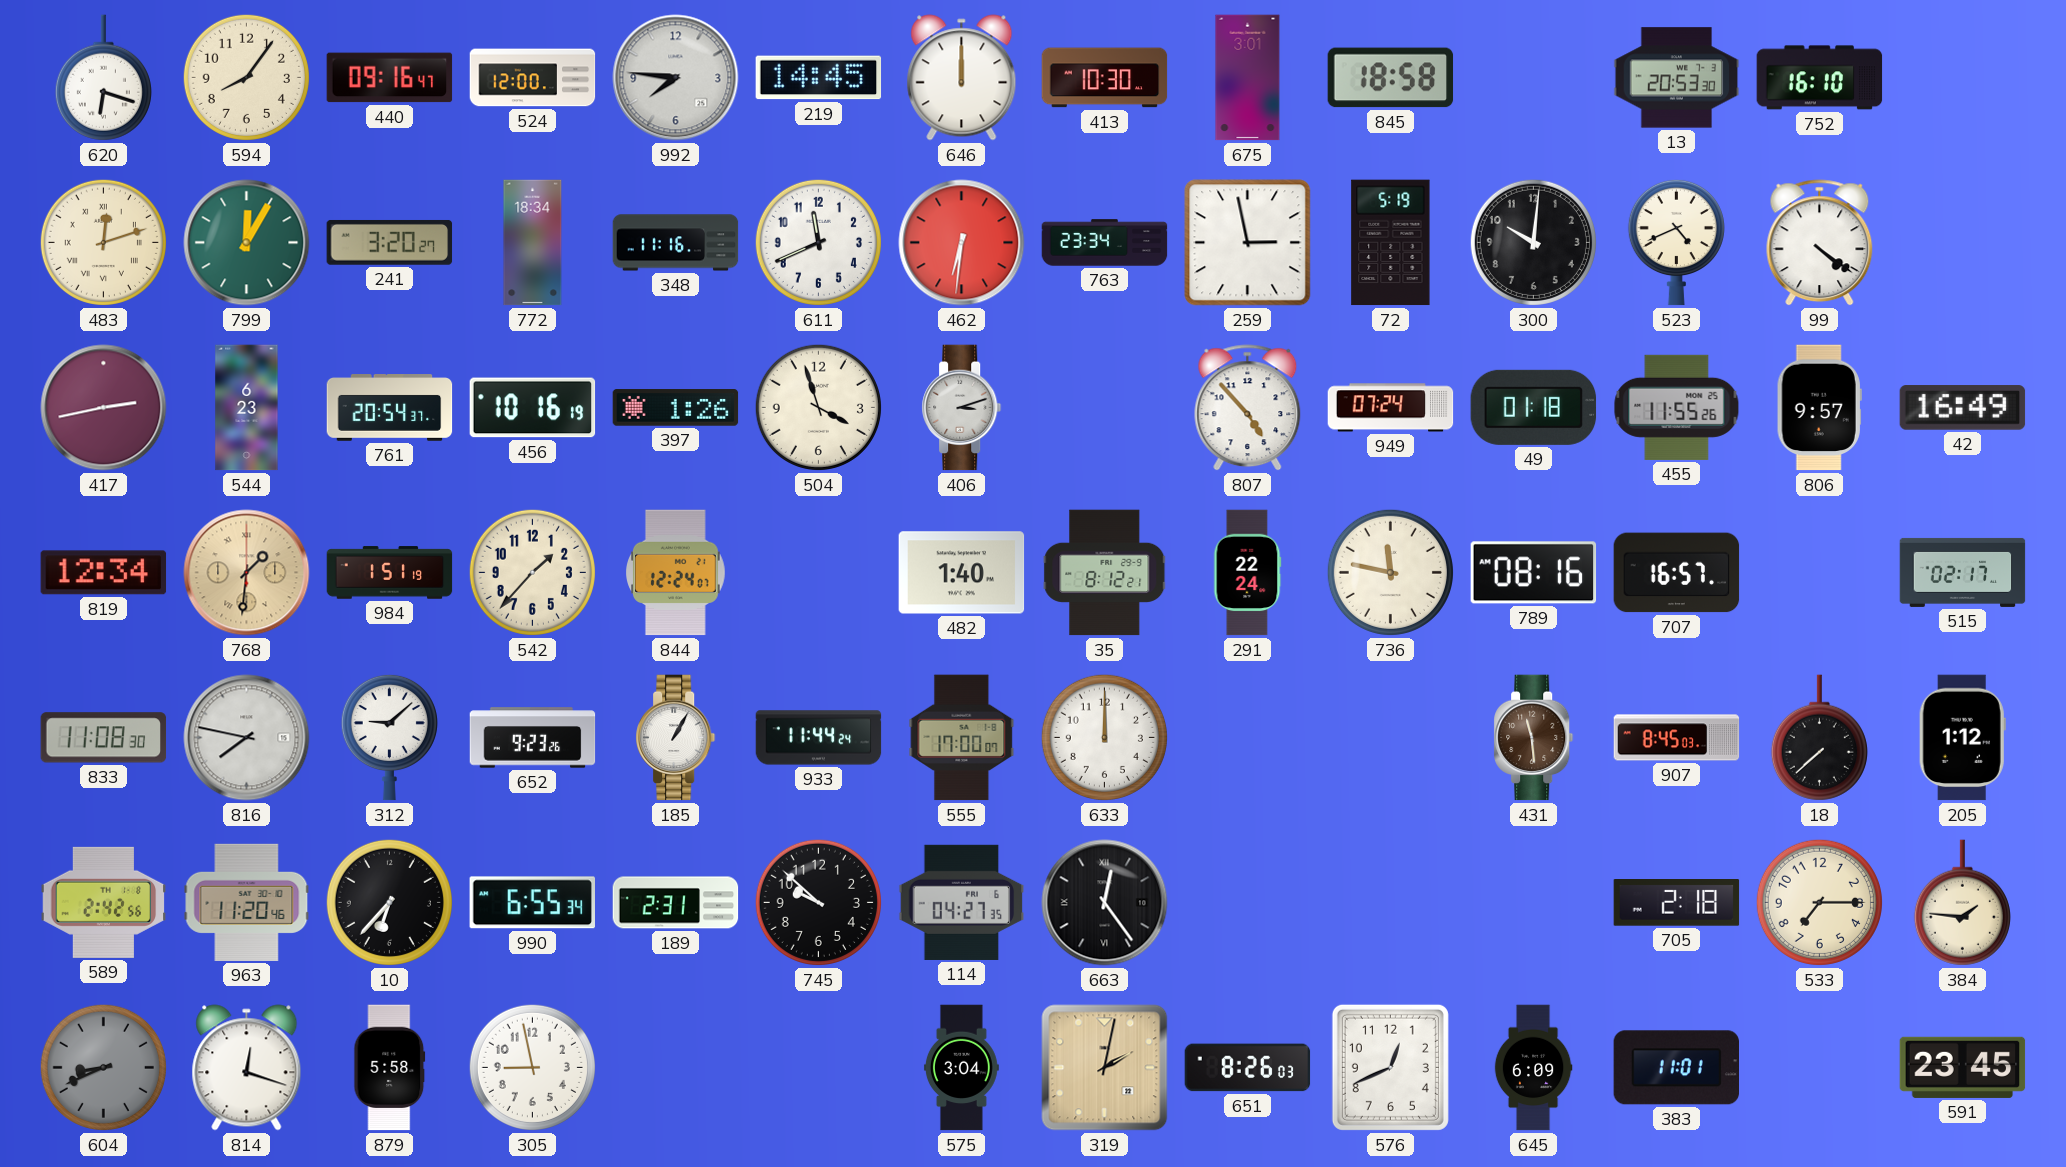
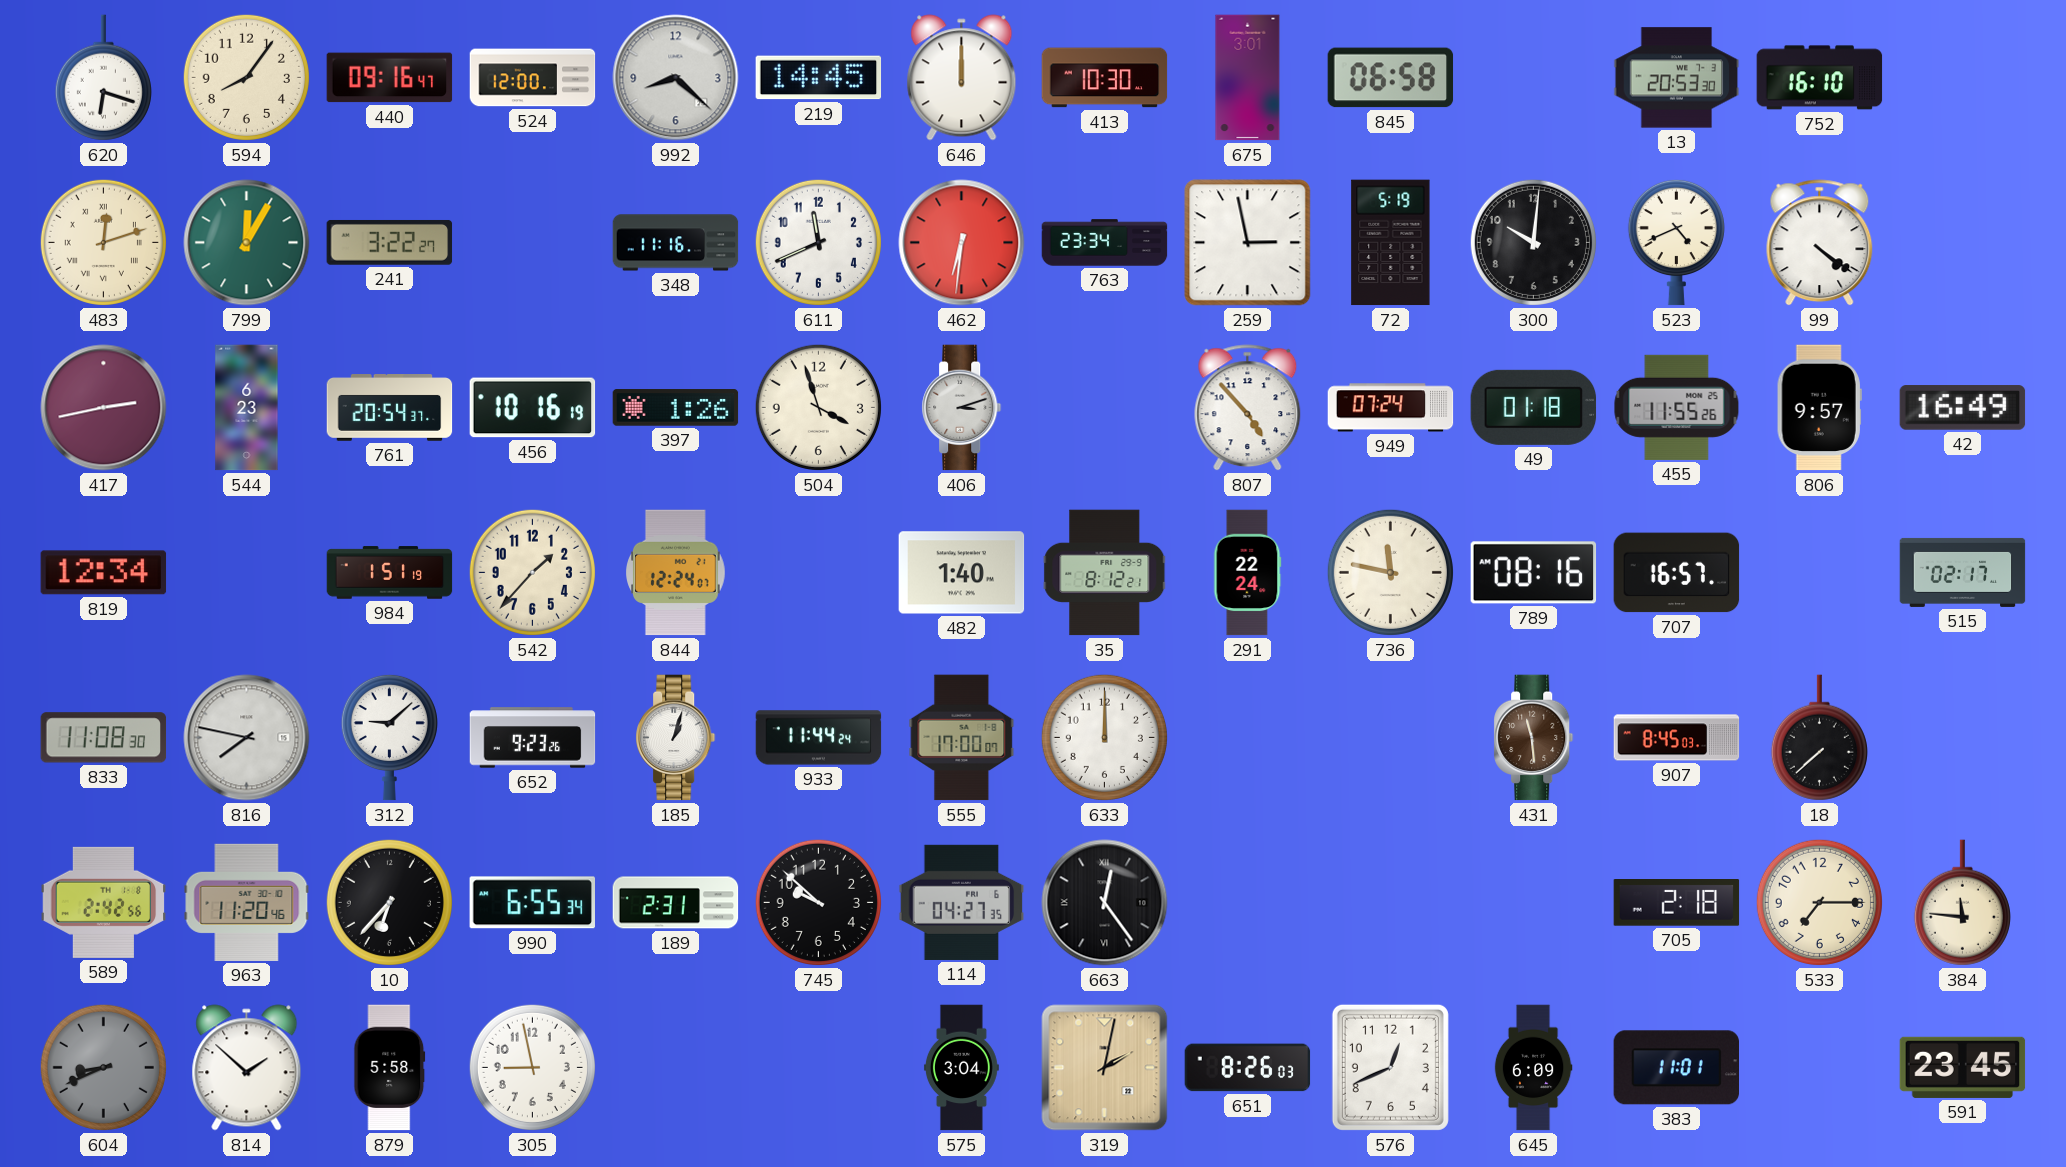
992: 7:46 -> 8:22
845: 18:58 -> 06:58
241: 3:20 -> 3:22
772: 18:34 -> none
768: 1:31 -> none
185: 1:05 -> 1:03
205: 1:12 -> none
384: 1:46 -> 11:46
814: 12:18 -> 1:52
